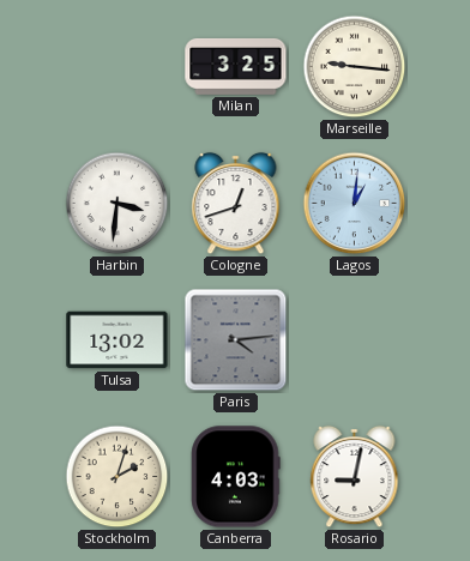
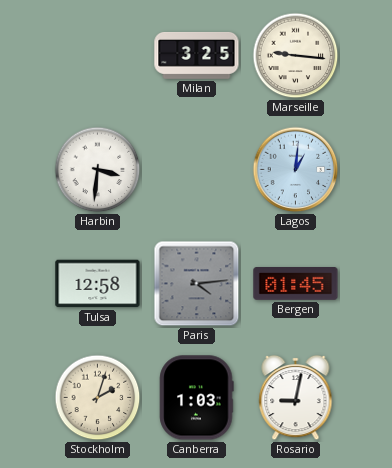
Cologne: 12:42 -> none
Tulsa: 13:02 -> 12:58
Bergen: none -> 01:45
Canberra: 4:03 -> 1:03
